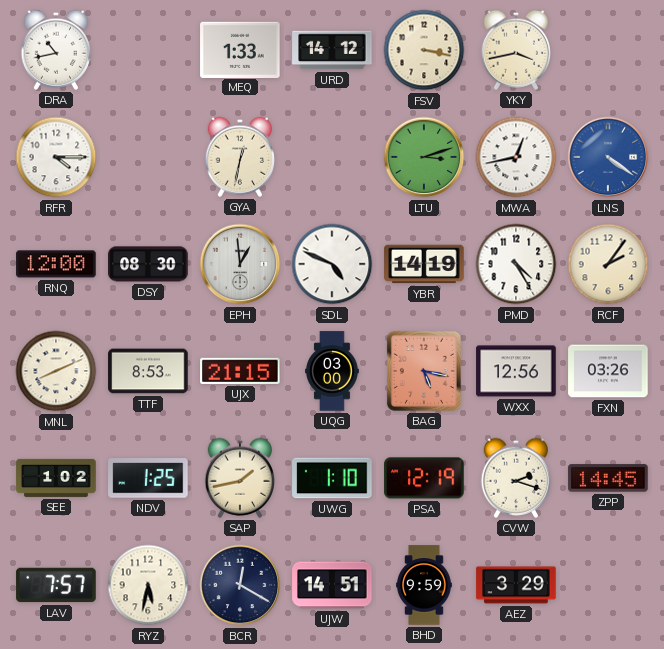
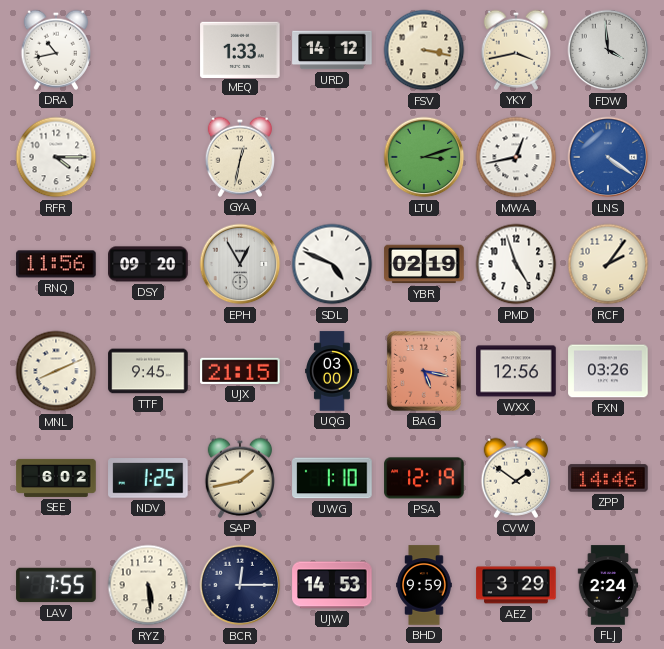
FDW: none -> 3:59
RNQ: 12:00 -> 11:56
DSY: 08:30 -> 09:20
EPH: 12:59 -> 12:55
YBR: 14:19 -> 02:19
PMD: 4:25 -> 4:57
TTF: 8:53 -> 9:45
SEE: 1:02 -> 6:02
CVW: 2:18 -> 1:51
ZPP: 14:45 -> 14:46
LAV: 7:57 -> 7:55
RYZ: 5:32 -> 5:29
BCR: 12:20 -> 12:15
UJW: 14:51 -> 14:53
FLJ: none -> 2:24
